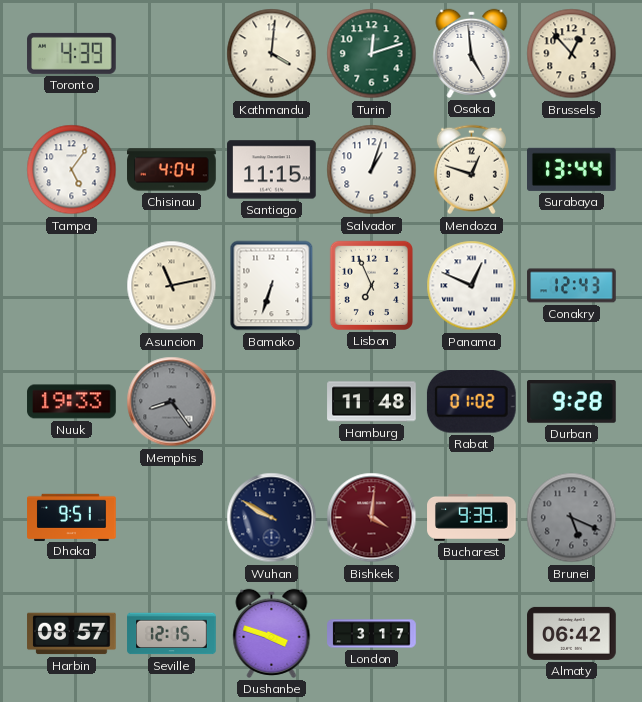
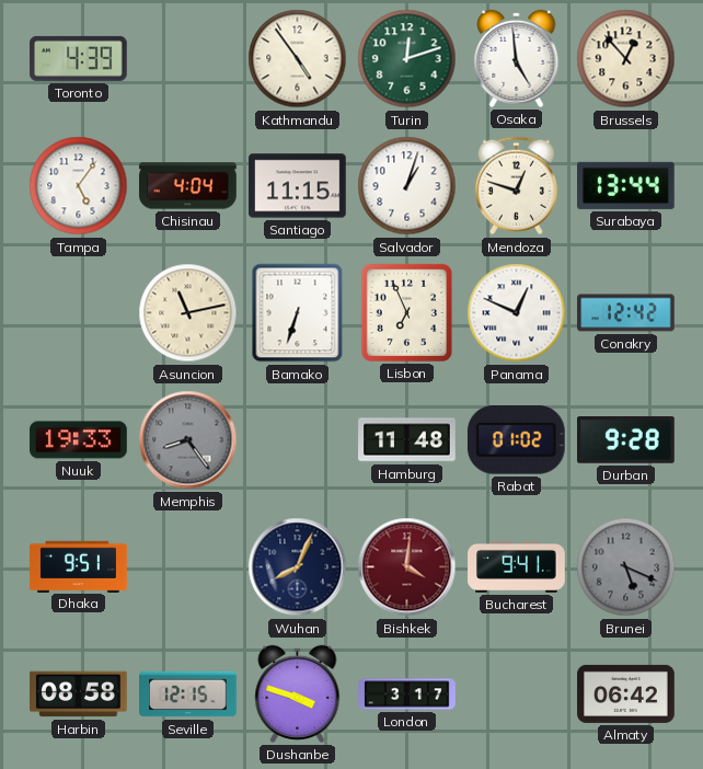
Kathmandu: 4:01 -> 4:54
Conakry: 12:43 -> 12:42
Wuhan: 9:50 -> 8:04
Bucharest: 9:39 -> 9:41
Harbin: 08:57 -> 08:58
